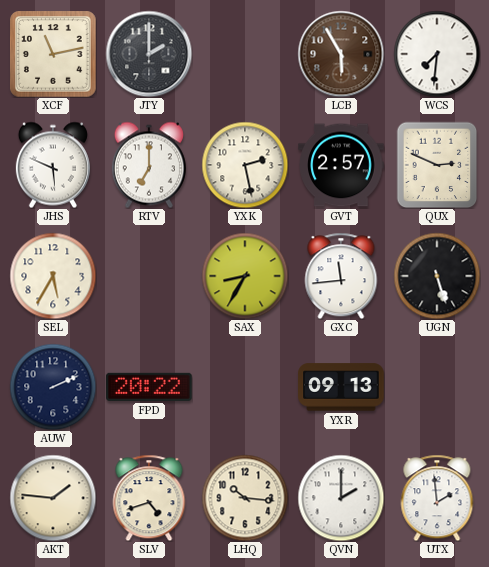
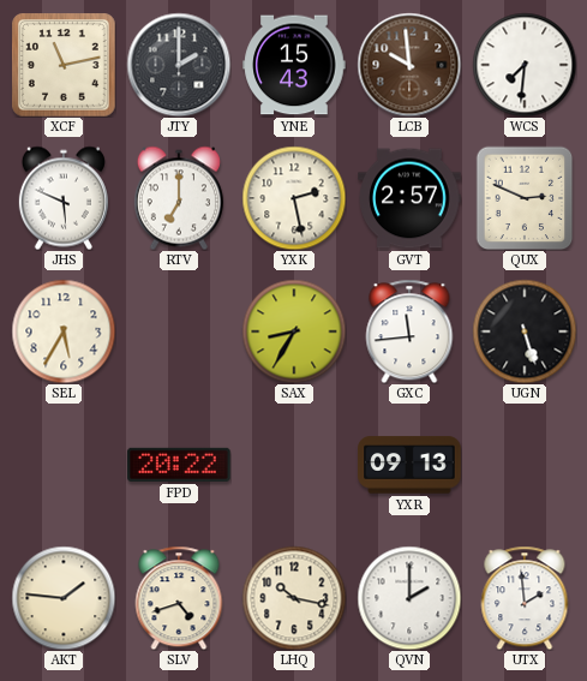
YNE: none -> 15:43
LCB: 5:55 -> 9:59
AUW: 2:11 -> none
LHQ: 10:16 -> 10:17
